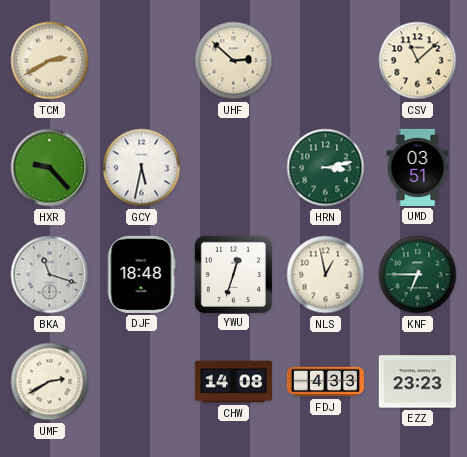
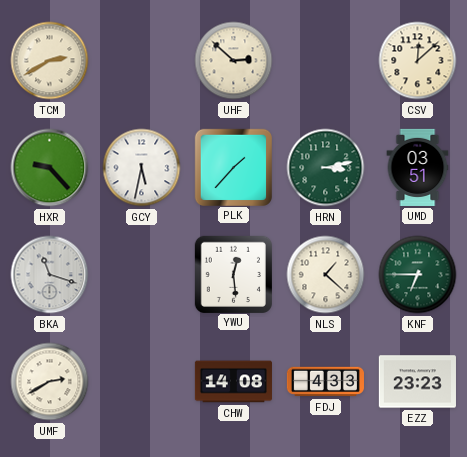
CSV: 11:08 -> 12:08
PLK: none -> 1:37
DJF: 18:48 -> none
YWU: 12:33 -> 12:29
NLS: 12:58 -> 1:22
